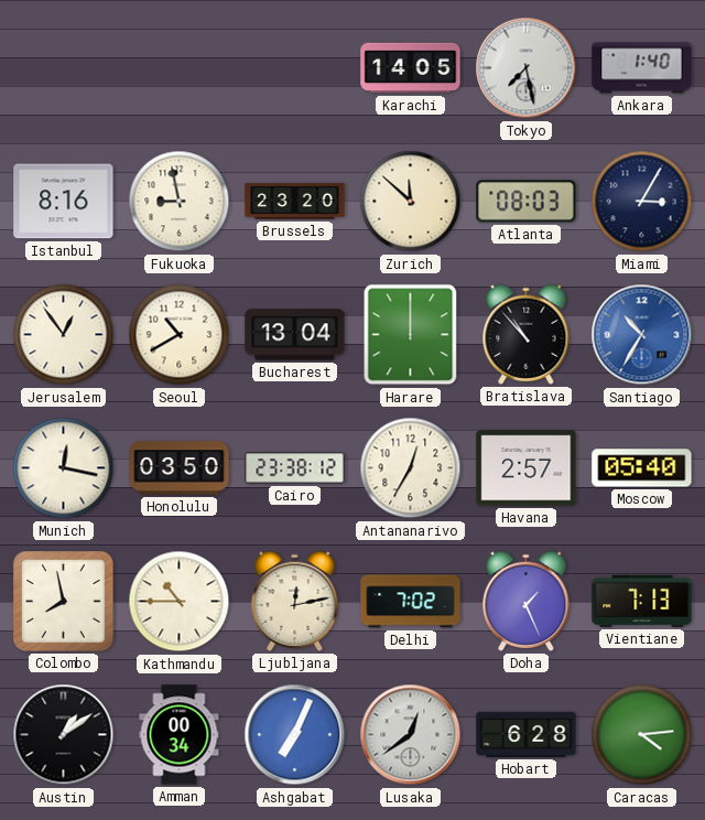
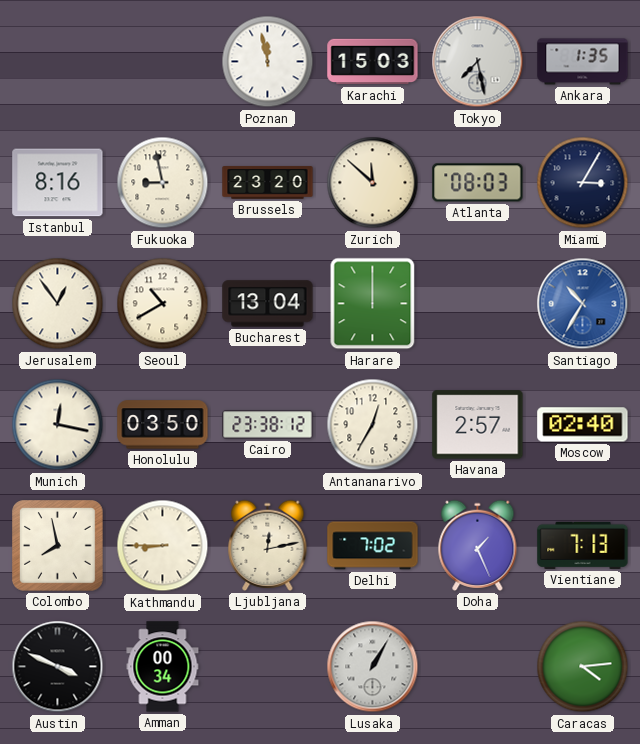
Poznan: none -> 11:58
Karachi: 14:05 -> 15:03
Ankara: 1:40 -> 1:35
Bratislava: 10:53 -> none
Moscow: 05:40 -> 02:40
Kathmandu: 10:45 -> 8:45
Austin: 1:09 -> 3:49
Ashgabat: 7:04 -> none
Lusaka: 12:39 -> 1:05
Hobart: 6:28 -> none
